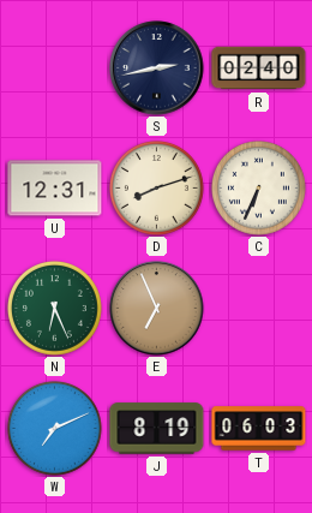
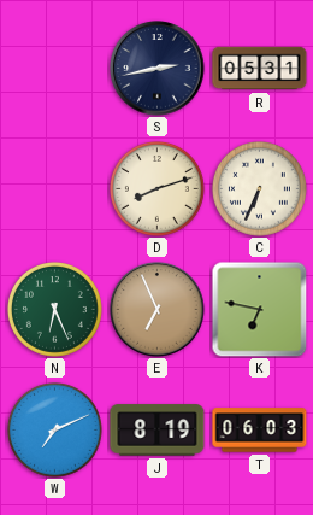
R: 02:40 -> 05:31
U: 12:31 -> none
K: none -> 6:47
